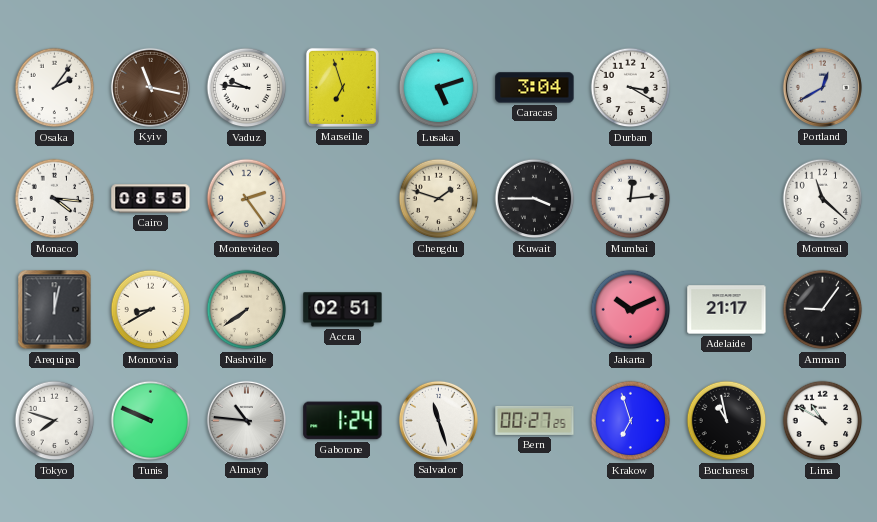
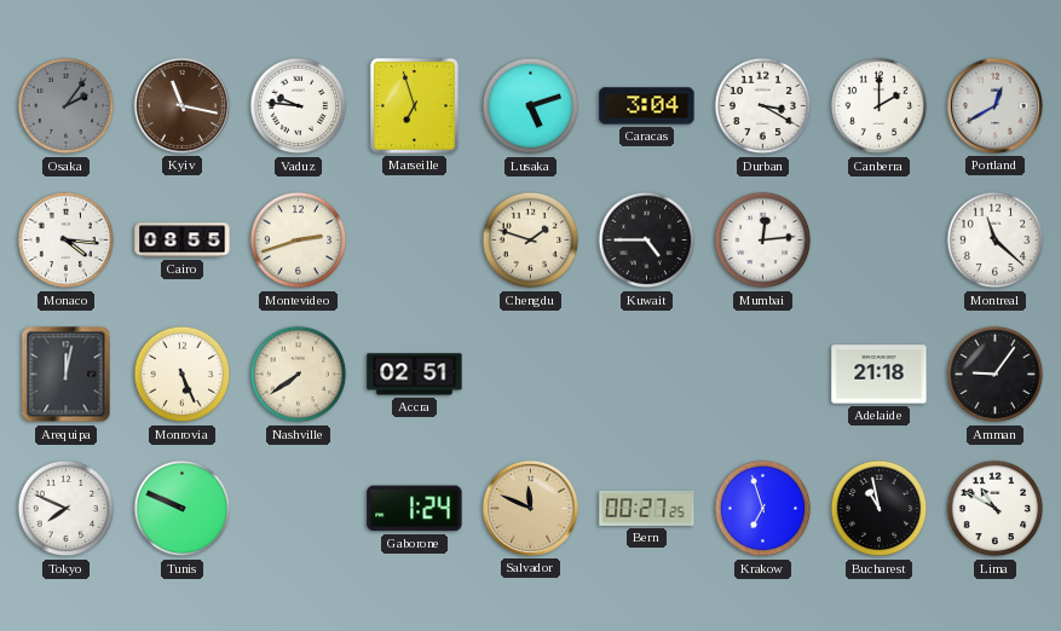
Osaka dial: white -> grey
Canberra: none -> 2:00
Montevideo: 2:24 -> 2:42
Kuwait: 3:45 -> 4:45
Monrovia: 8:40 -> 5:26
Jakarta: 10:11 -> none
Adelaide: 21:17 -> 21:18
Tokyo: 7:48 -> 7:49
Almaty: 10:46 -> none
Salvador: 11:27 -> 11:49
Salvador dial: white -> champagne
